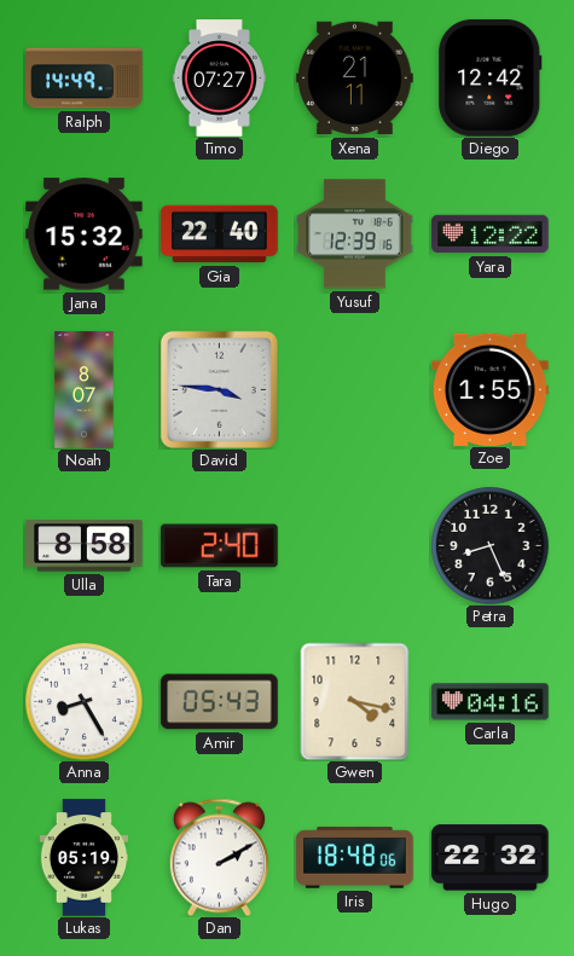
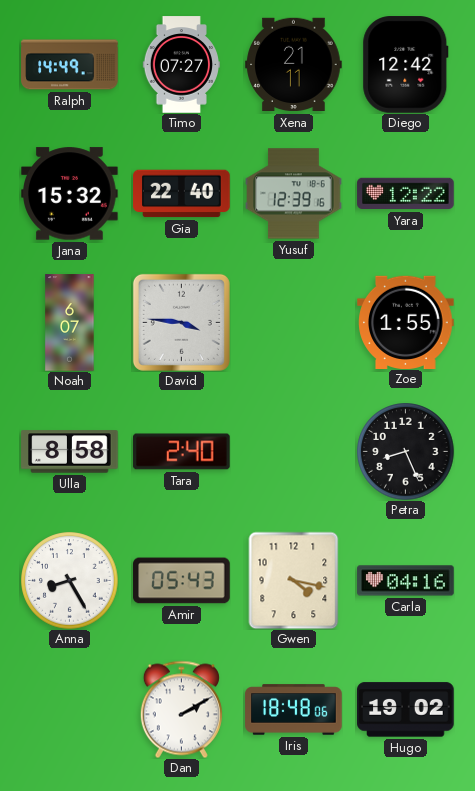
Noah: 8:07 -> 6:07
Lukas: 05:19 -> none
Hugo: 22:32 -> 19:02
